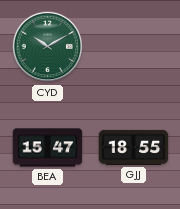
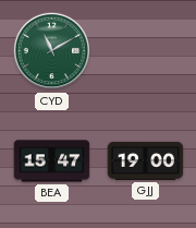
CYD: 10:10 -> 11:10
GJJ: 18:55 -> 19:00
